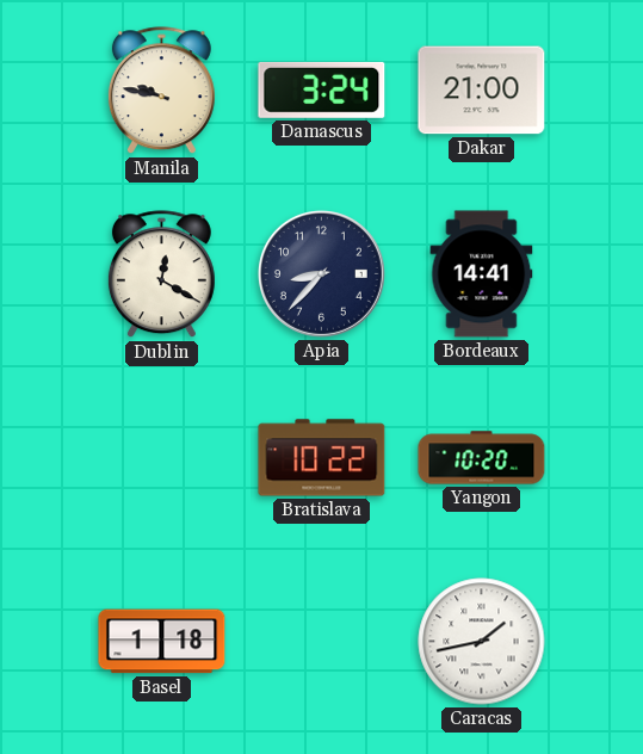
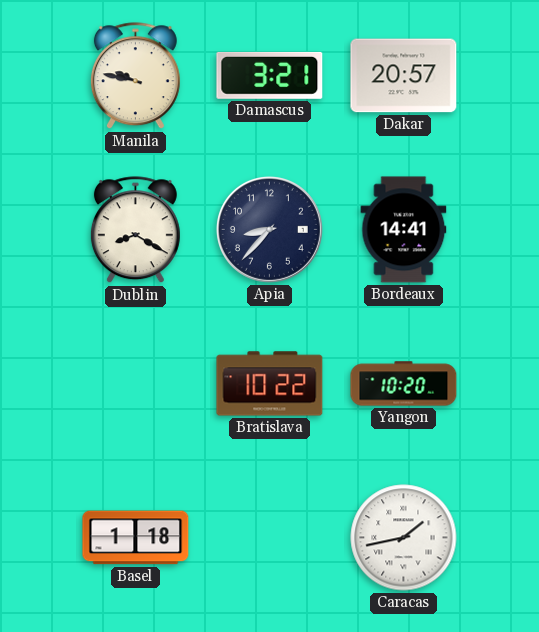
Damascus: 3:24 -> 3:21
Dakar: 21:00 -> 20:57
Dublin: 12:20 -> 8:20
